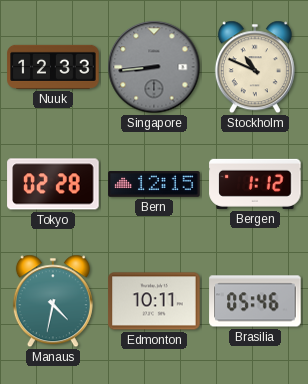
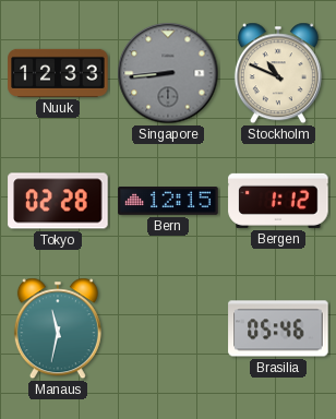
Manaus: 4:32 -> 11:32
Edmonton: 10:11 -> none
